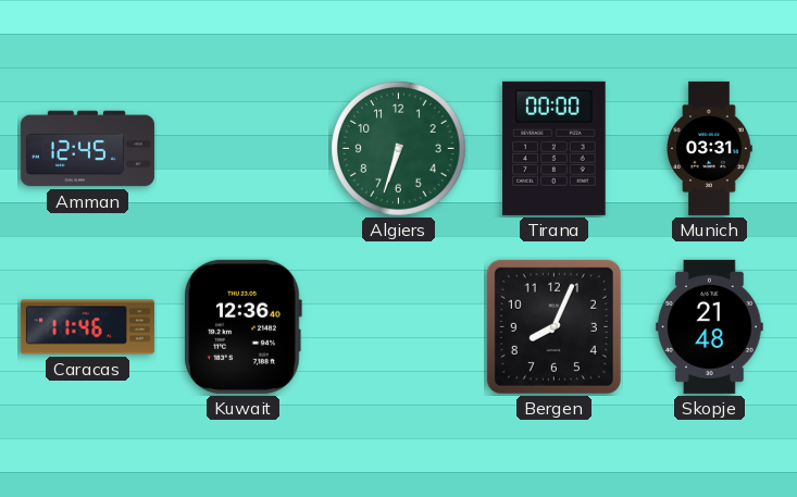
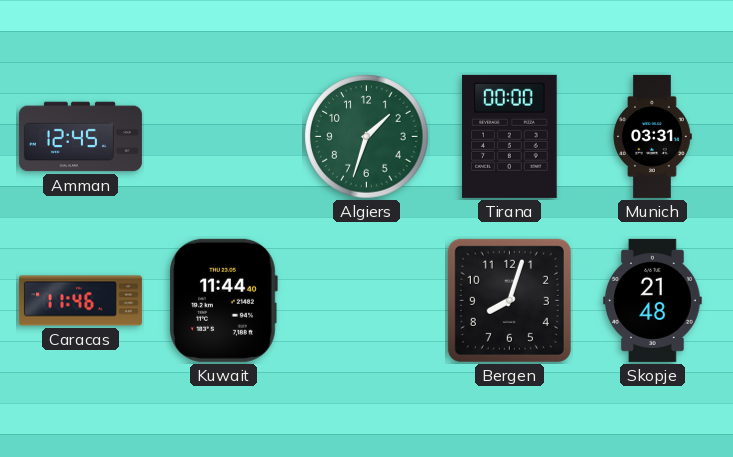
Algiers: 6:33 -> 1:33
Kuwait: 12:36 -> 11:44
Bergen: 8:04 -> 8:03
